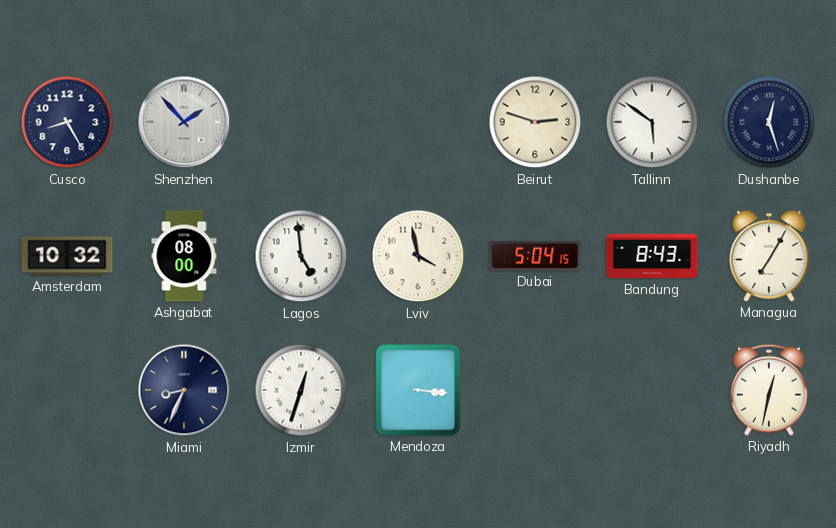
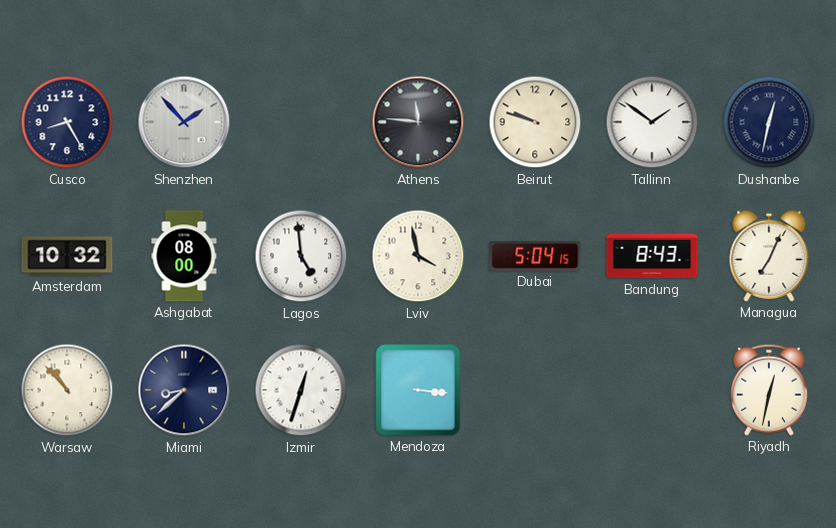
Athens: none -> 11:46
Beirut: 2:48 -> 9:48
Tallinn: 5:51 -> 1:51
Dushanbe: 12:27 -> 12:32
Managua: 7:05 -> 7:04
Warsaw: none -> 10:53
Miami: 8:34 -> 8:38
